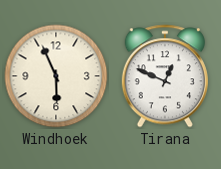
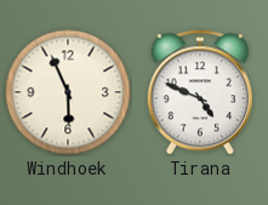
Tirana: 12:49 -> 4:49
